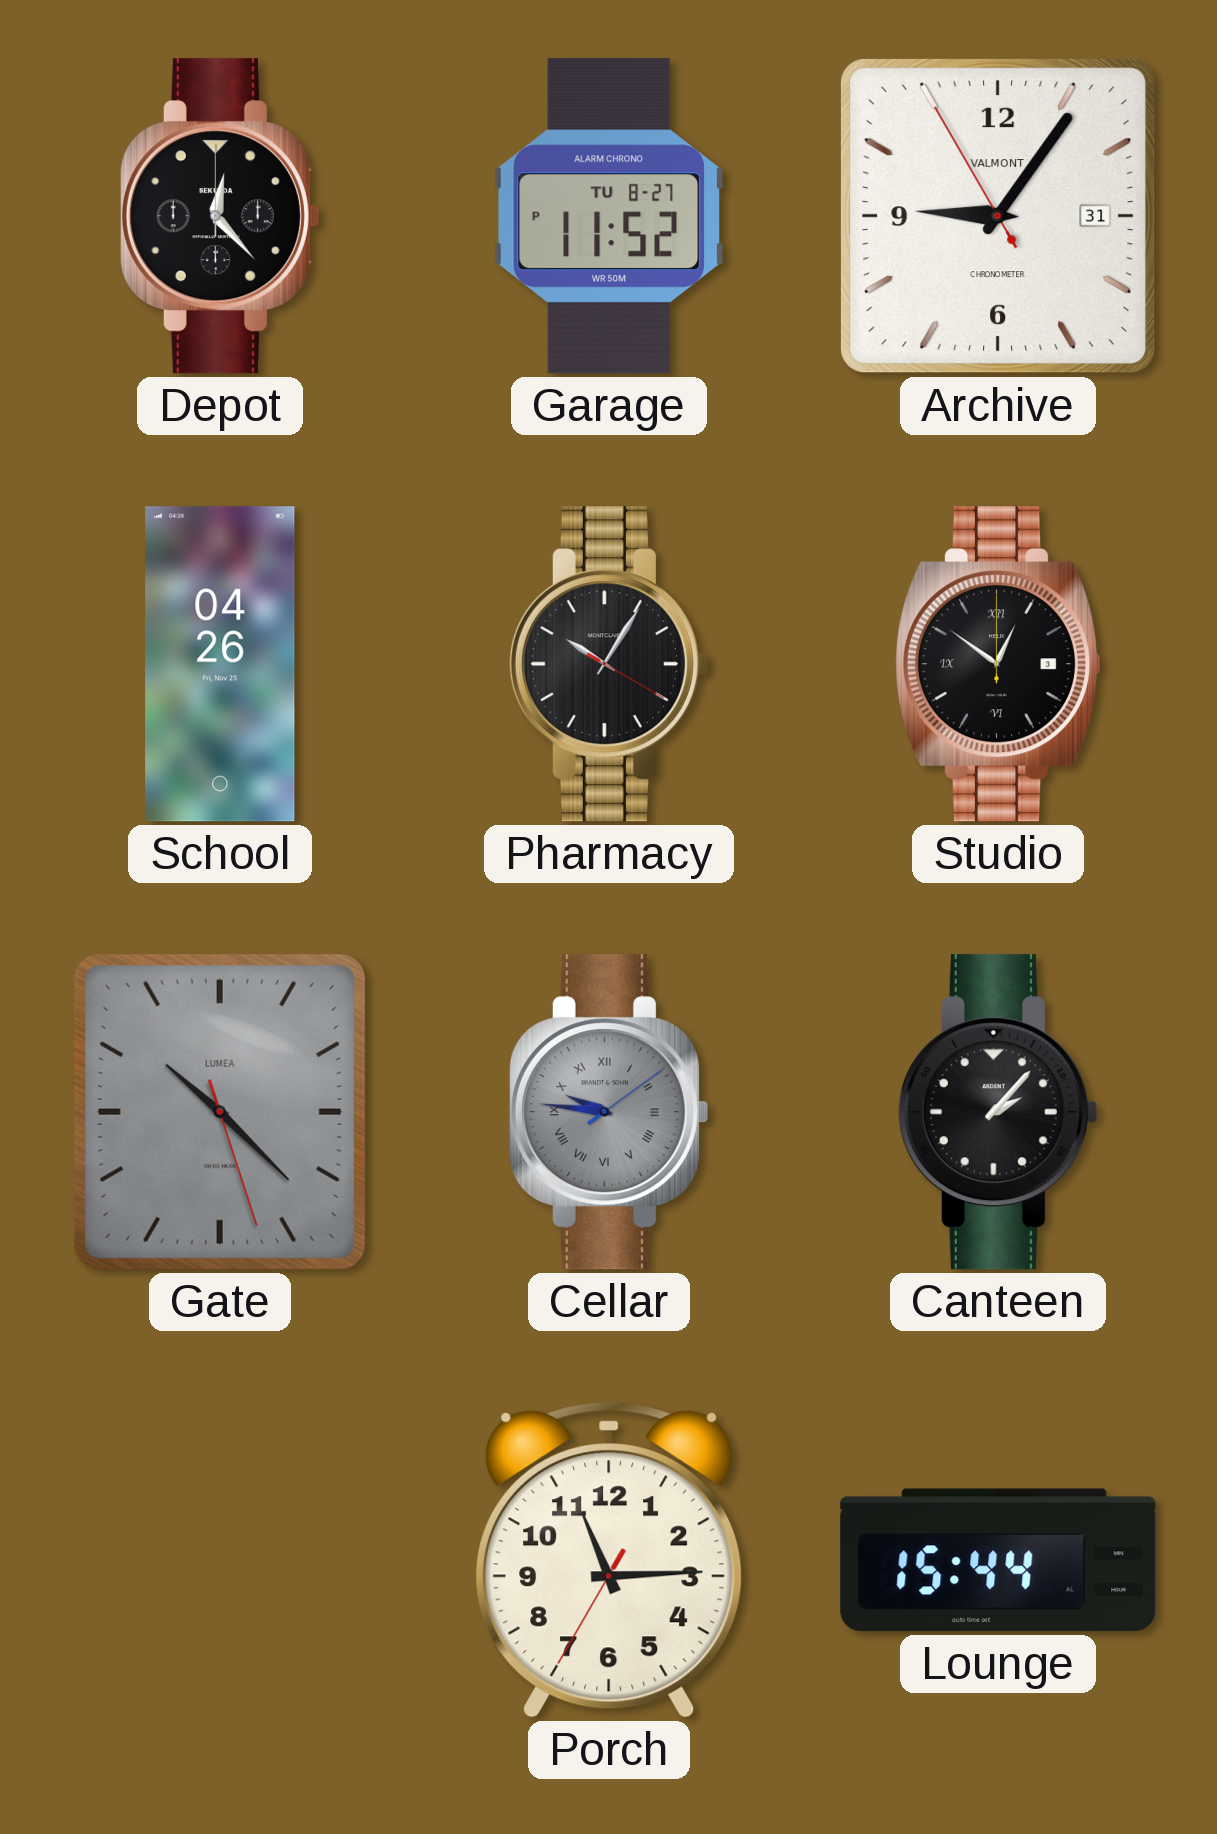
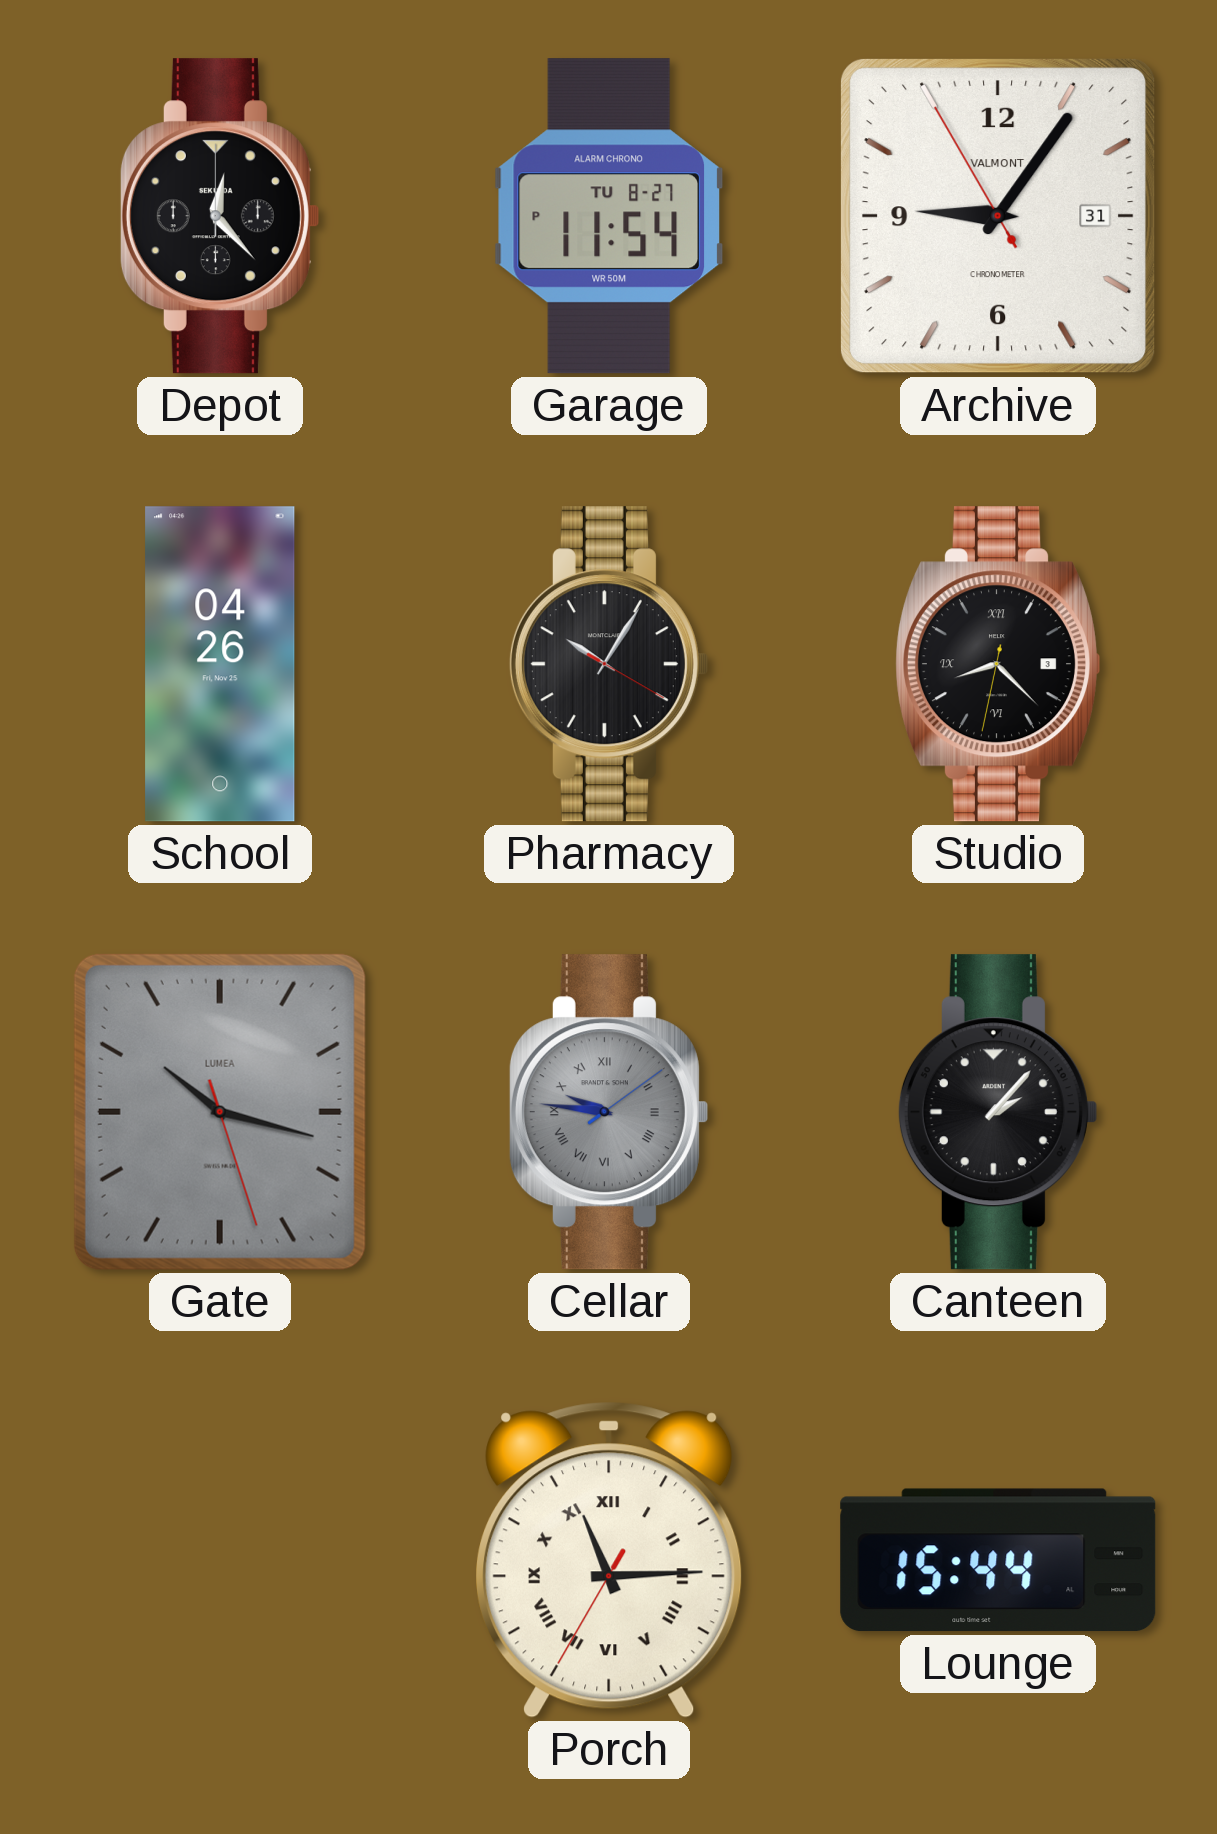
Garage: 11:52 -> 11:54
Studio: 12:51 -> 8:22
Gate: 10:22 -> 10:17
Porch numerals: Arabic -> Roman
